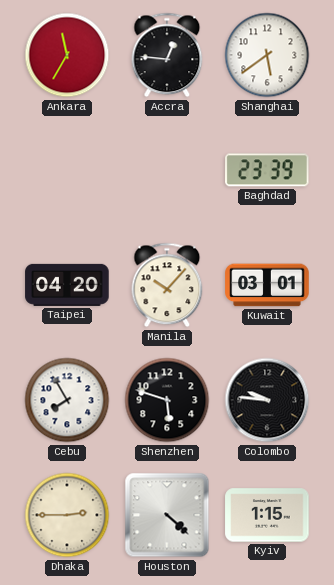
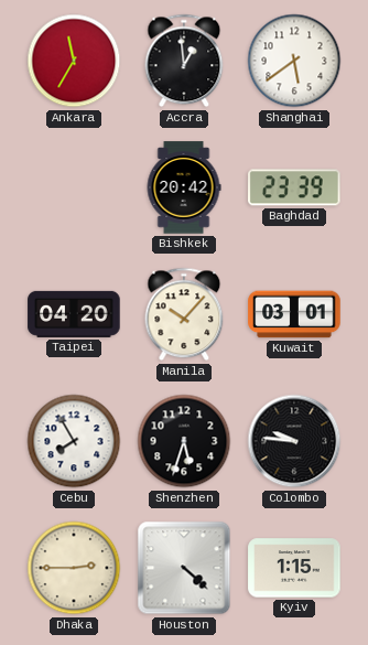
Accra: 12:46 -> 12:59
Bishkek: none -> 20:42
Shenzhen: 5:48 -> 5:33
